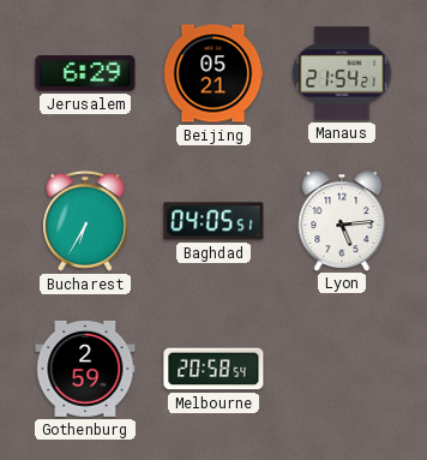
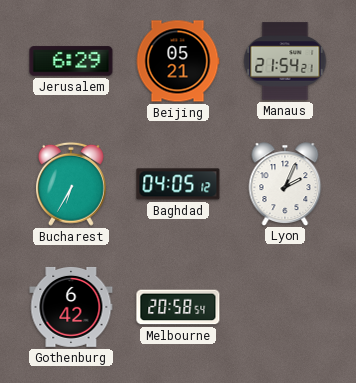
Baghdad: 04:05:51 -> 04:05:12
Lyon: 5:14 -> 2:04
Gothenburg: 2:59 -> 6:42
